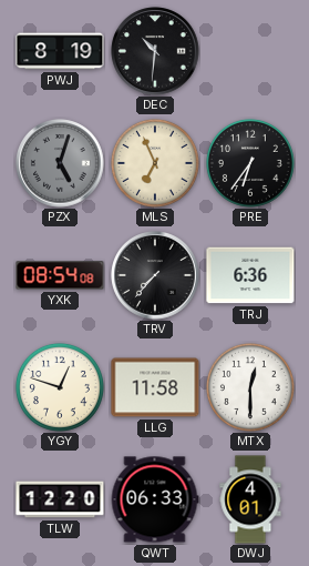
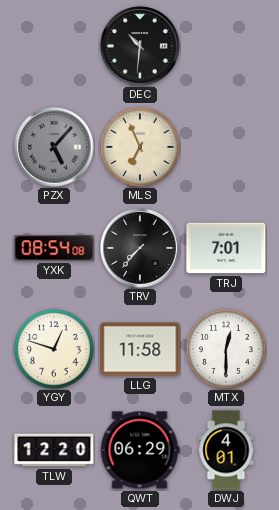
PWJ: 8:19 -> none
PZX: 5:03 -> 5:07
PRE: 6:36 -> none
TRJ: 6:36 -> 7:01
QWT: 06:33 -> 06:29
